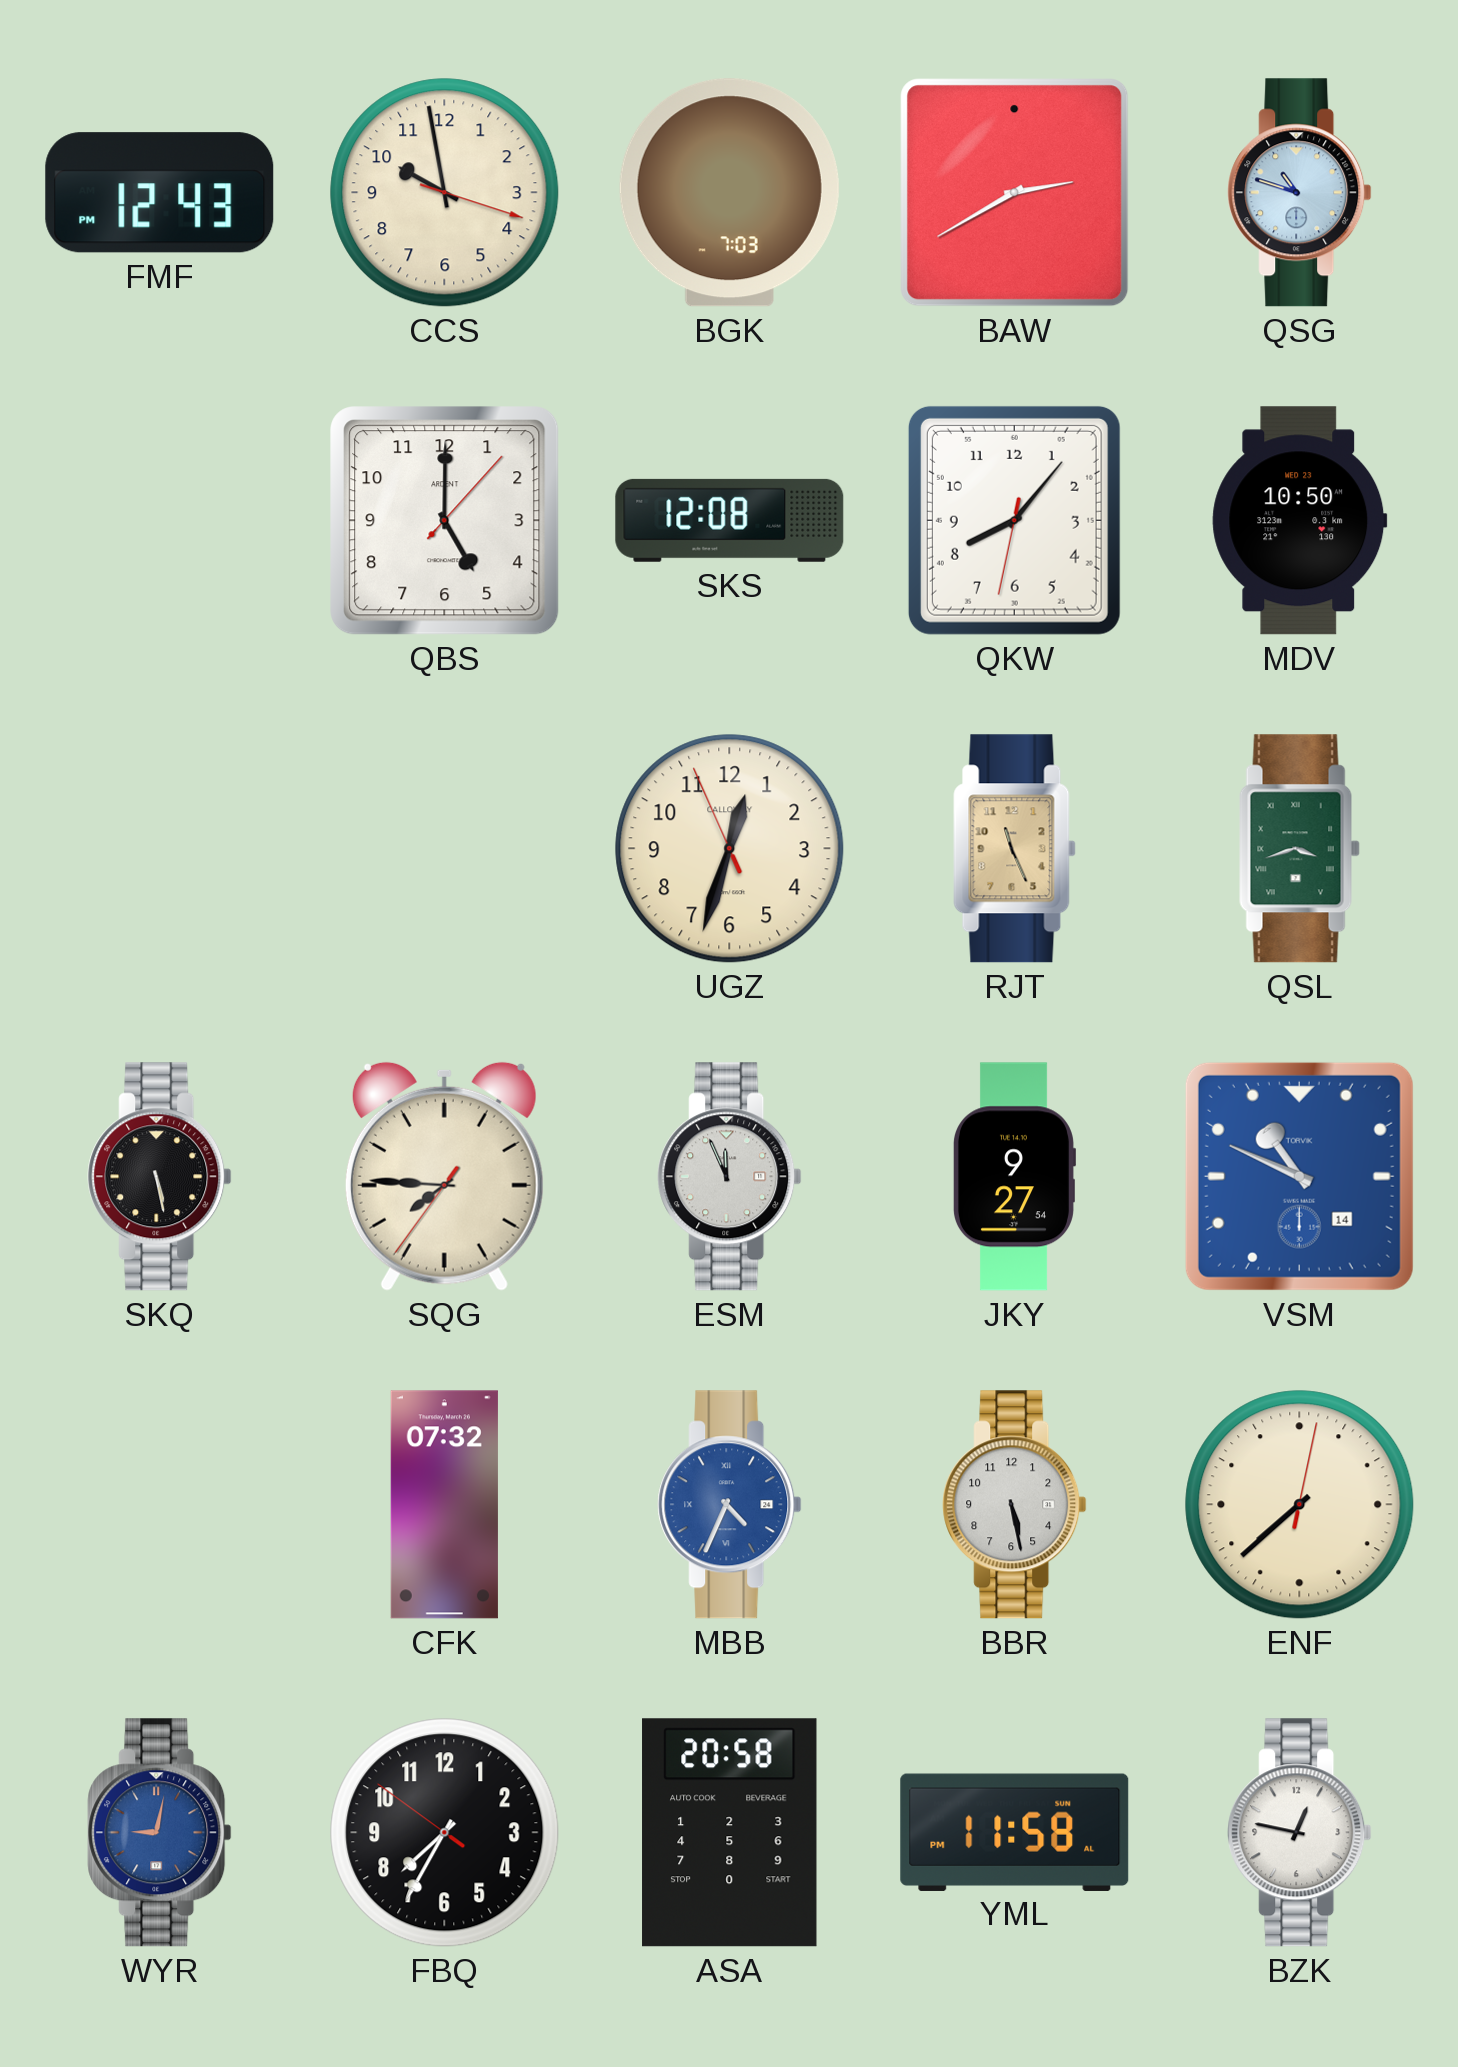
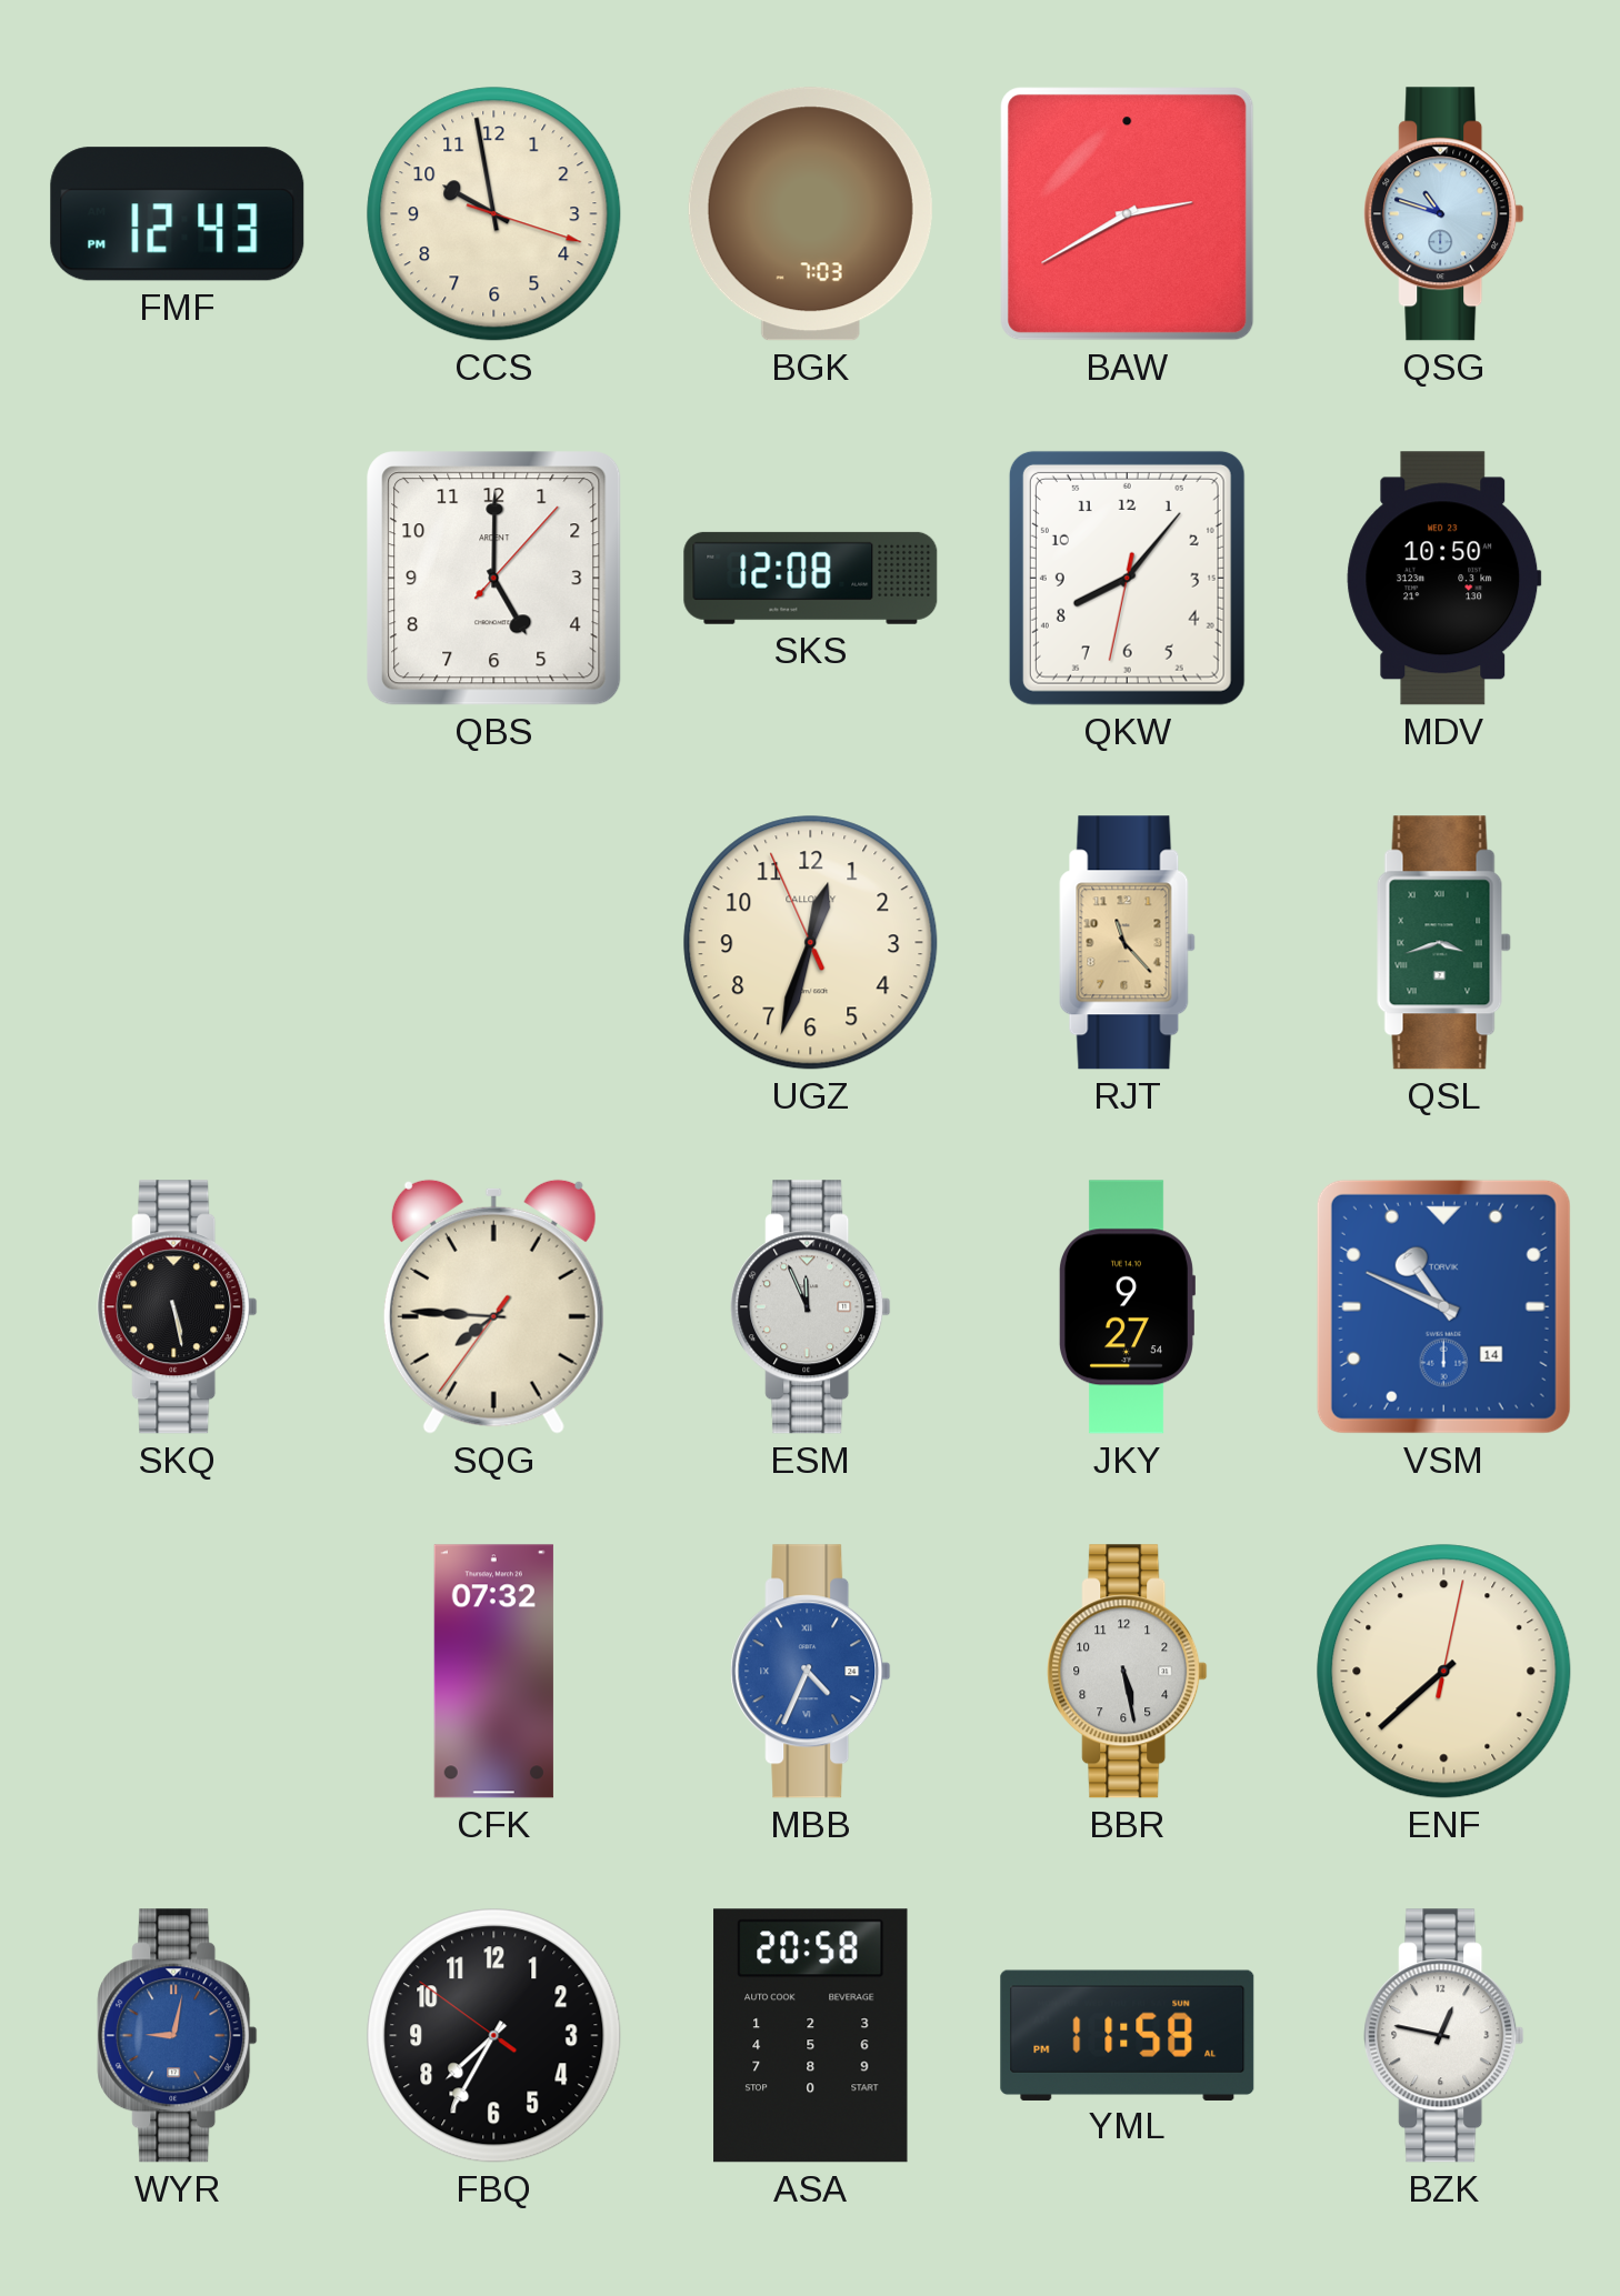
RJT: 11:26 -> 11:23
